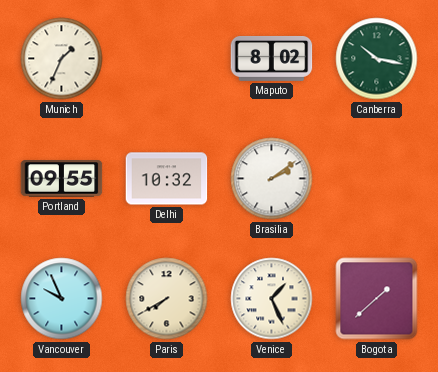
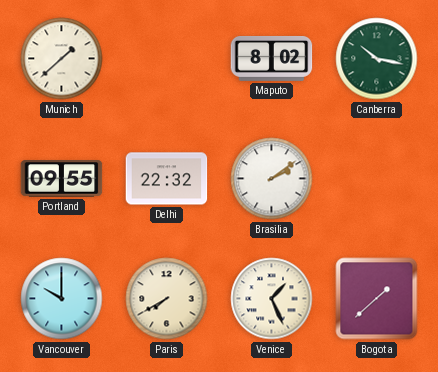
Munich: 1:34 -> 1:38
Delhi: 10:32 -> 22:32
Vancouver: 9:56 -> 10:00
